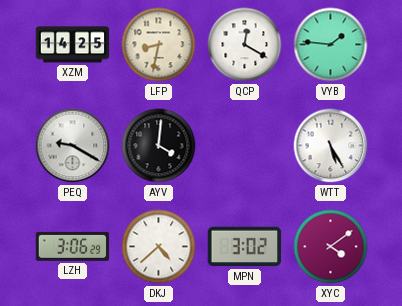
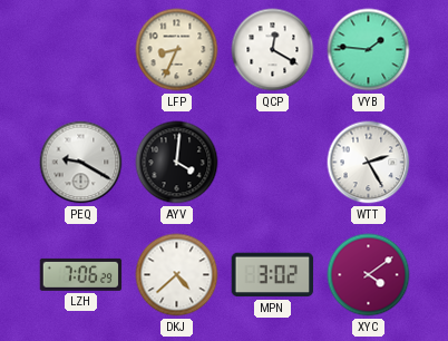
XZM: 14:25 -> none
LFP: 8:32 -> 8:34
WTT: 5:25 -> 2:25
LZH: 3:06 -> 7:06
